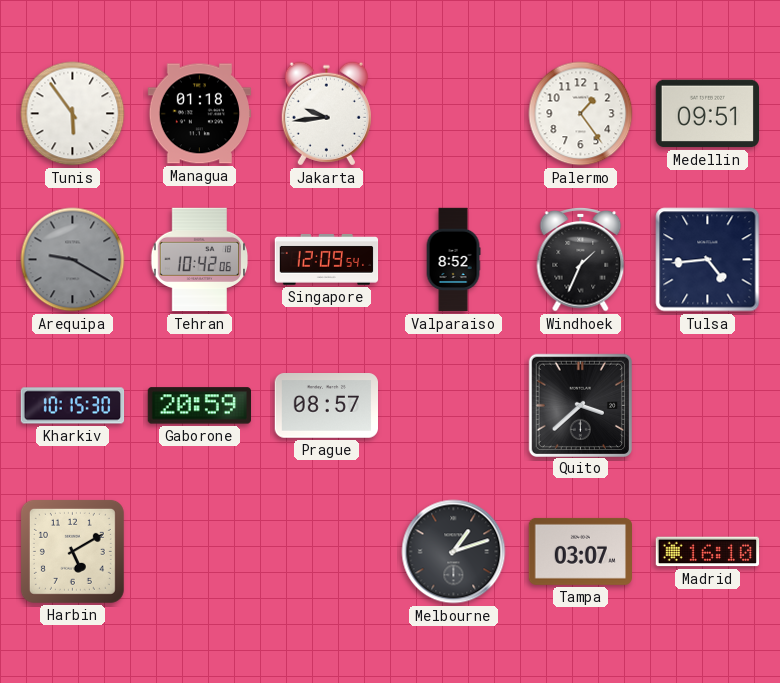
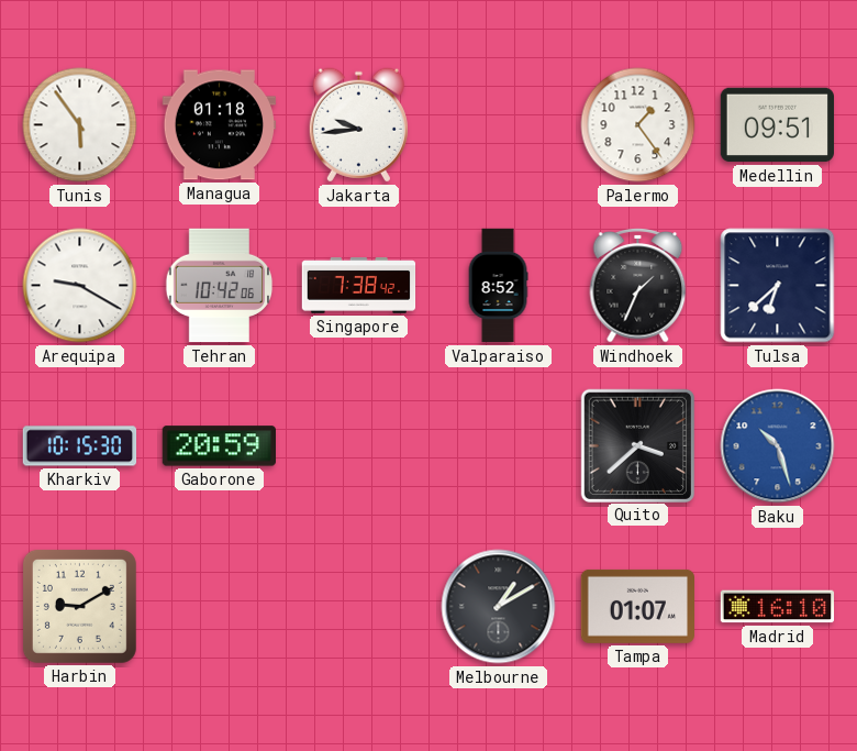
Arequipa dial: grey -> white
Singapore: 12:09 -> 7:38
Tulsa: 4:44 -> 6:38
Prague: 08:57 -> none
Baku: none -> 10:27
Harbin: 5:10 -> 9:10
Melbourne: 1:12 -> 1:10
Tampa: 03:07 -> 01:07
